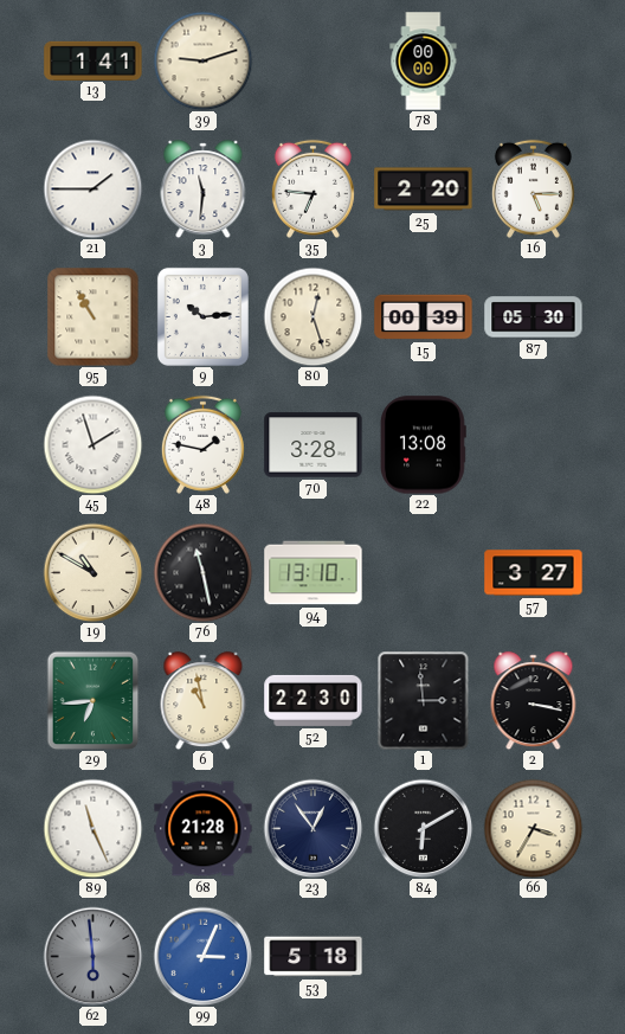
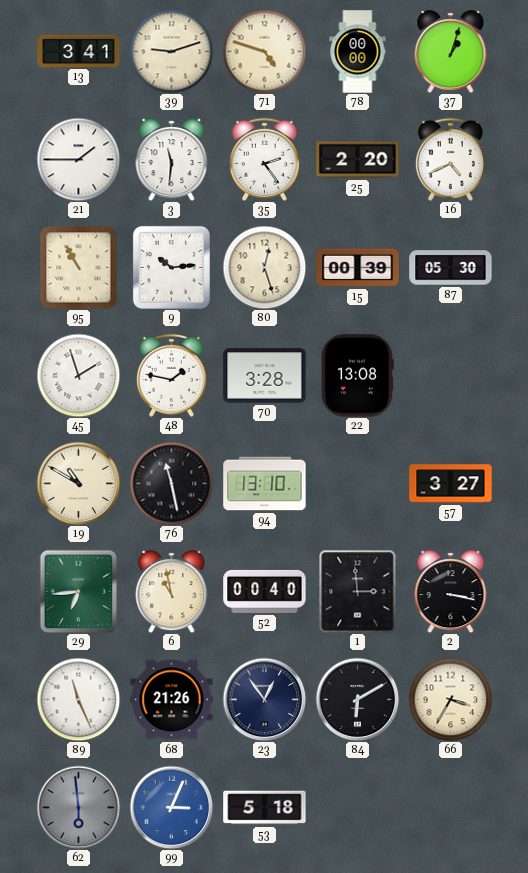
13: 1:41 -> 3:41
71: none -> 4:48
37: none -> 1:03
35: 6:46 -> 2:24
16: 5:15 -> 4:41
52: 22:30 -> 00:40
68: 21:28 -> 21:26
